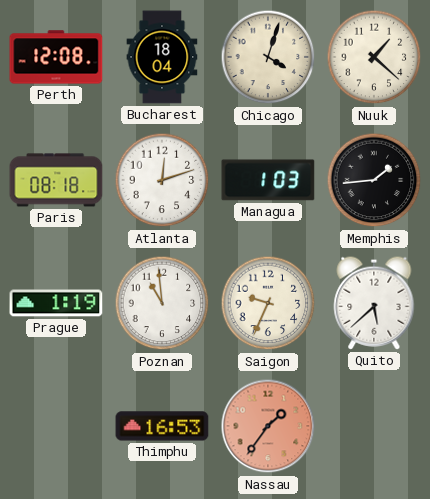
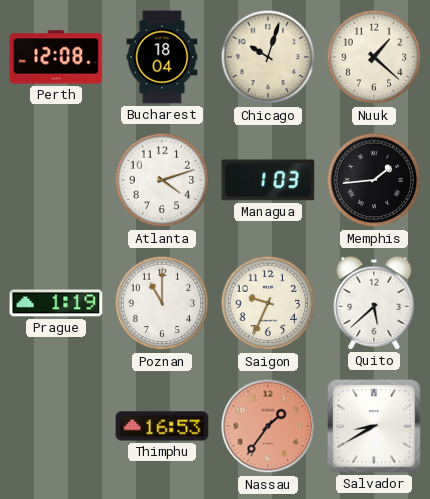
Chicago: 4:03 -> 10:03
Paris: 08:18 -> none
Atlanta: 12:12 -> 4:12
Poznan: 10:59 -> 11:00
Salvador: none -> 8:40
